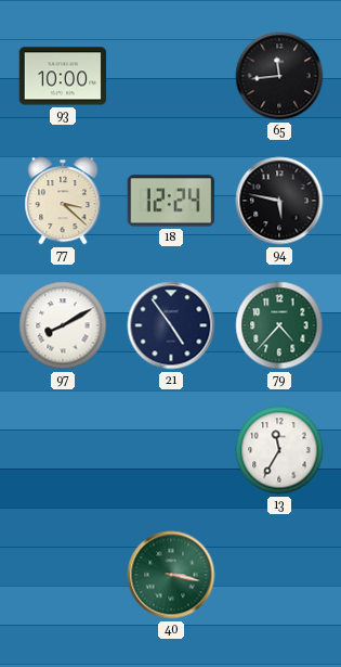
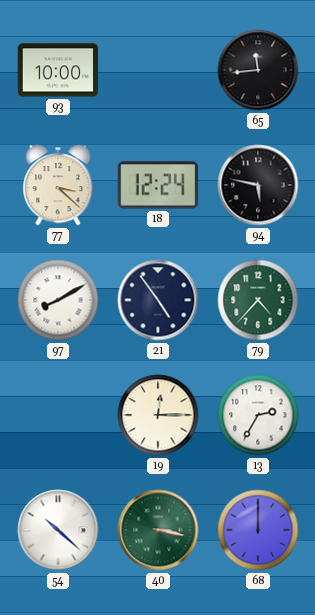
19: none -> 12:15
13: 11:35 -> 2:35
54: none -> 10:22
68: none -> 12:00
